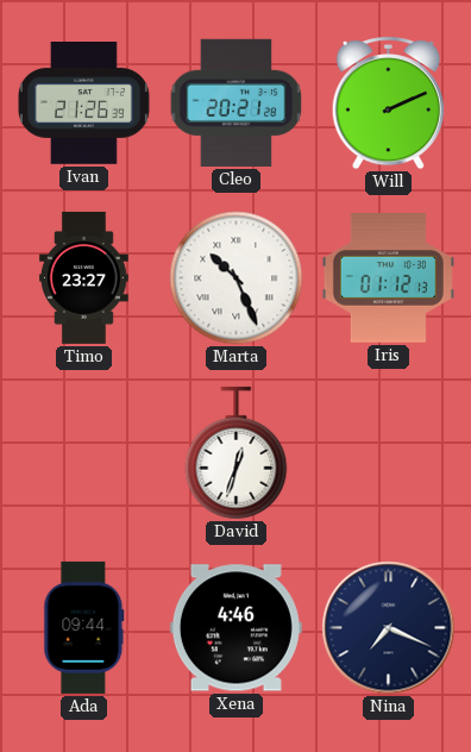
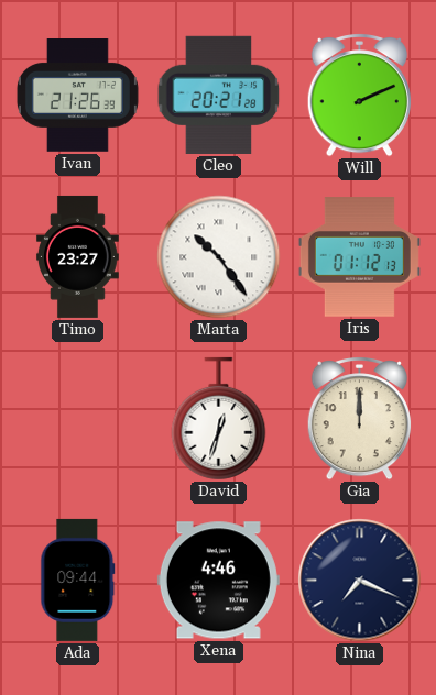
Marta: 10:26 -> 10:24
Gia: none -> 12:00
